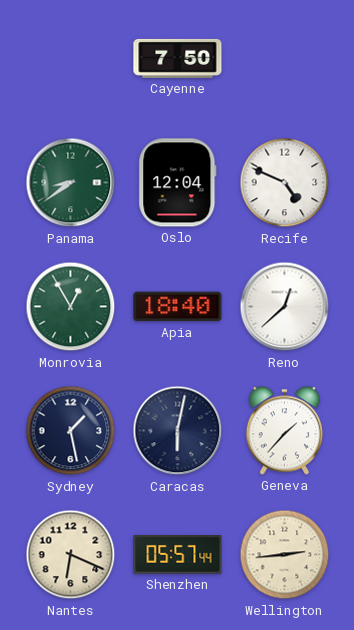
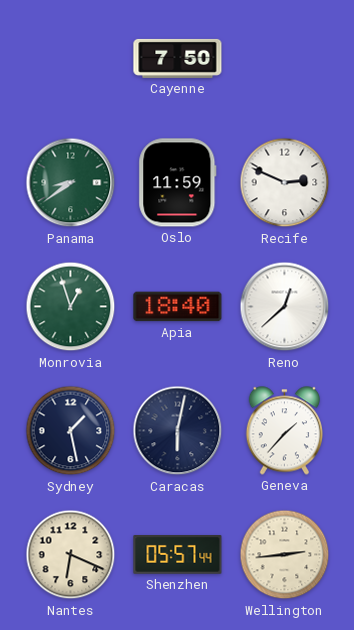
Oslo: 12:04 -> 11:59
Recife: 4:49 -> 2:49
Monrovia: 12:55 -> 12:57
